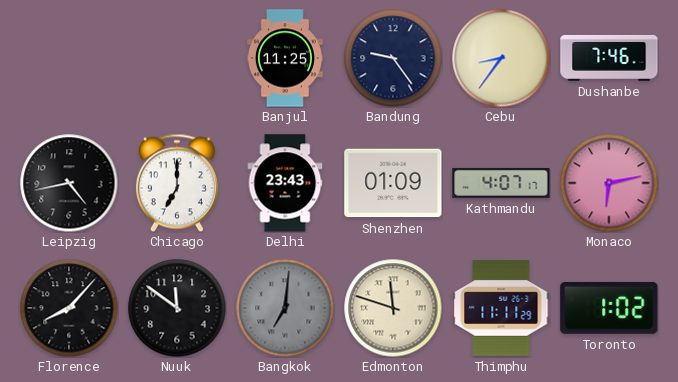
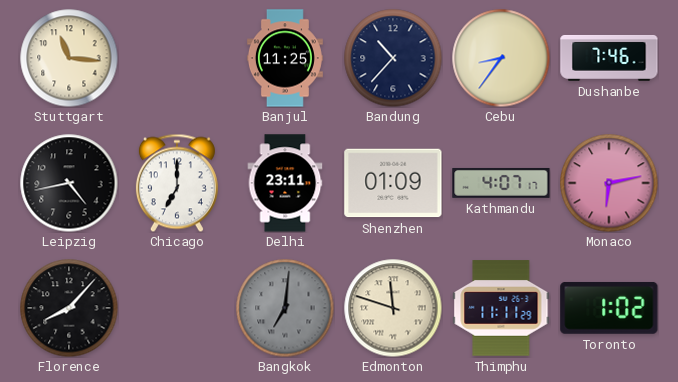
Stuttgart: none -> 11:16
Bandung: 9:24 -> 10:37
Delhi: 23:43 -> 23:11
Nuuk: 11:51 -> none
